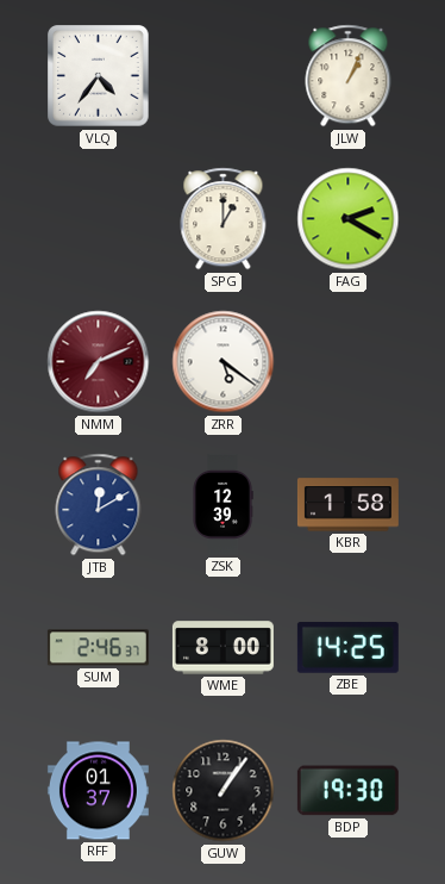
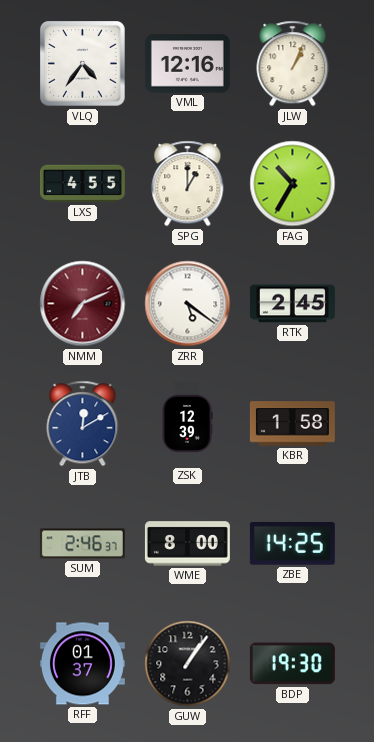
VML: none -> 12:16
LXS: none -> 4:55
FAG: 2:20 -> 10:35
RTK: none -> 2:45
